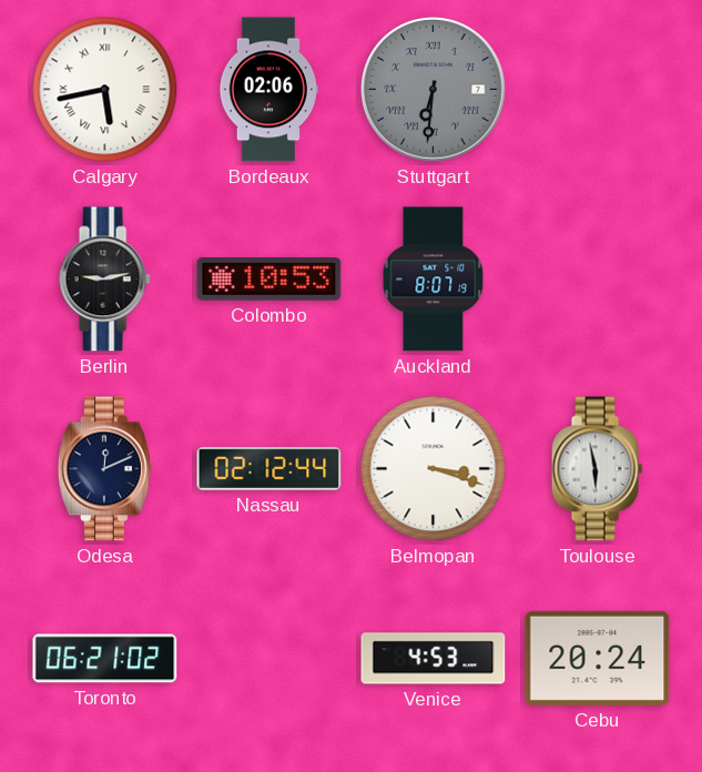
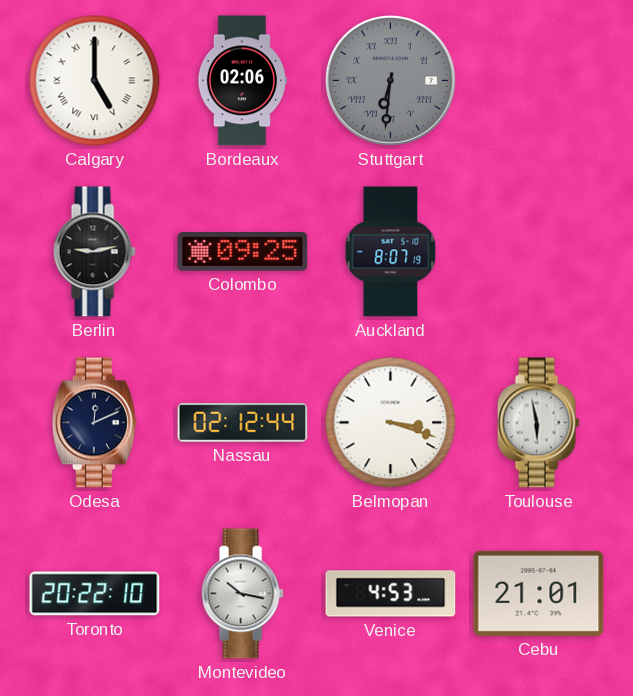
Calgary: 5:43 -> 5:00
Colombo: 10:53 -> 09:25
Toronto: 06:21 -> 20:22
Montevideo: none -> 10:17
Cebu: 20:24 -> 21:01
